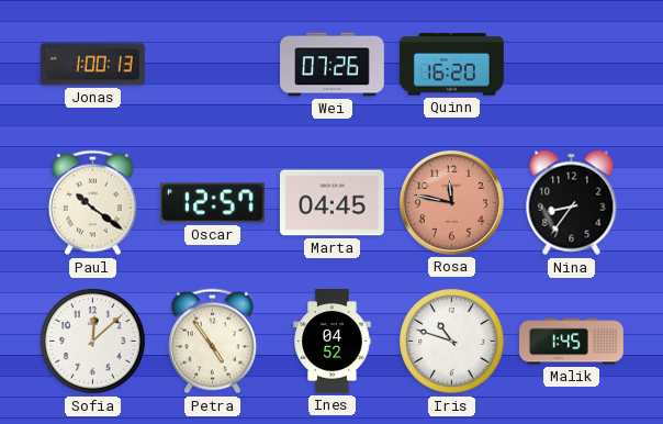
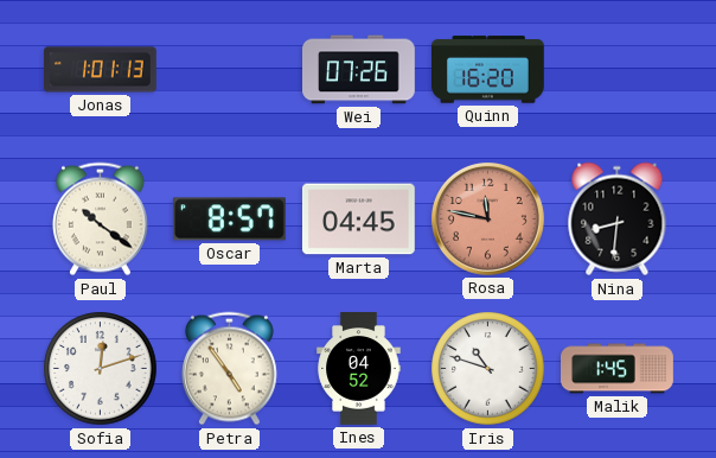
Jonas: 1:00 -> 1:01
Oscar: 12:57 -> 8:57
Nina: 8:36 -> 8:31
Sofia: 12:08 -> 12:12
